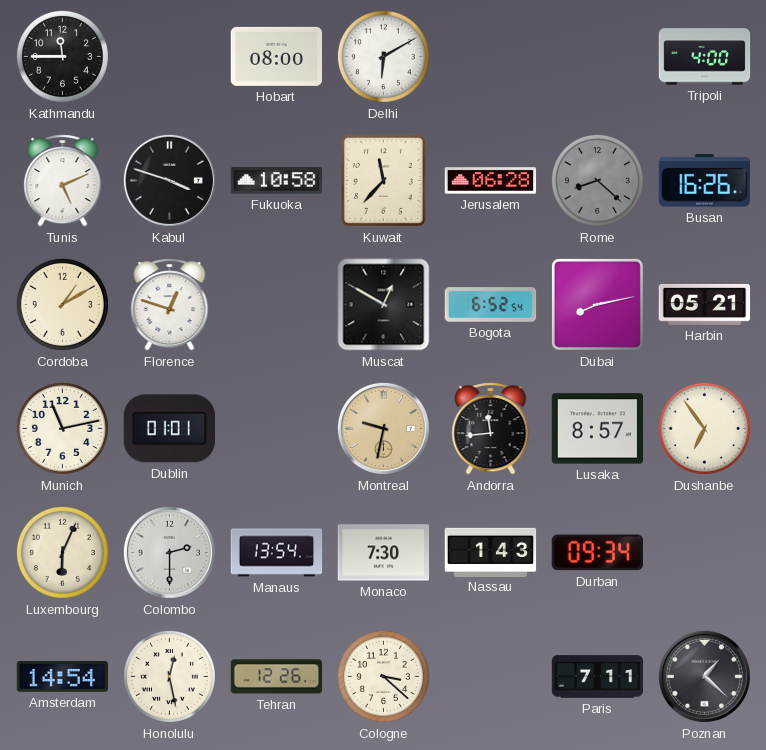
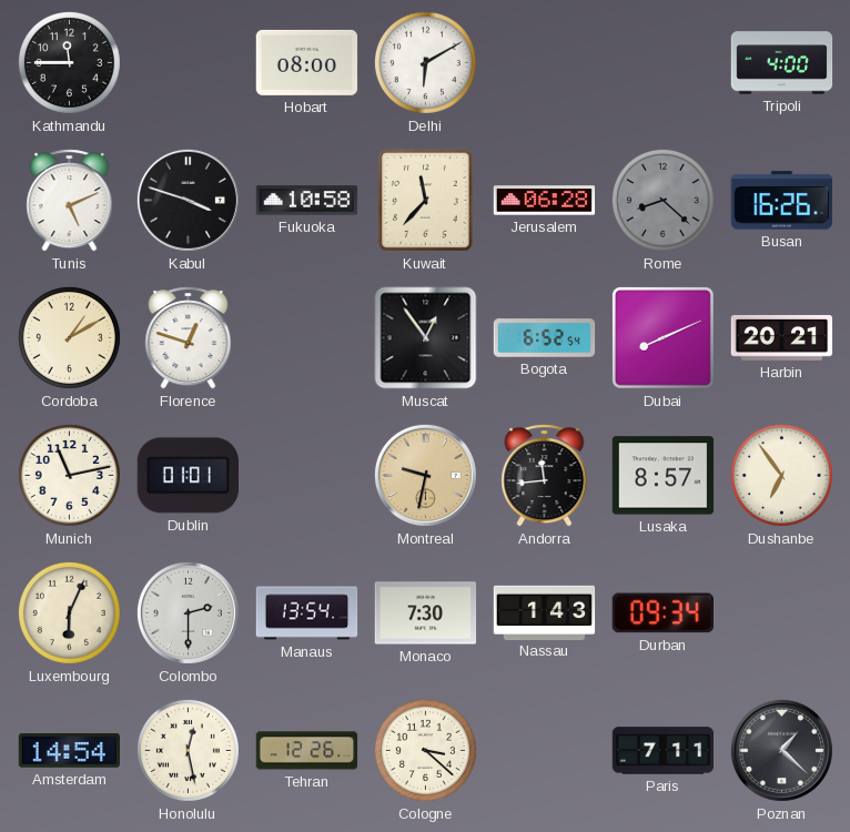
Muscat: 12:50 -> 12:54
Dubai: 8:13 -> 8:11
Harbin: 05:21 -> 20:21
